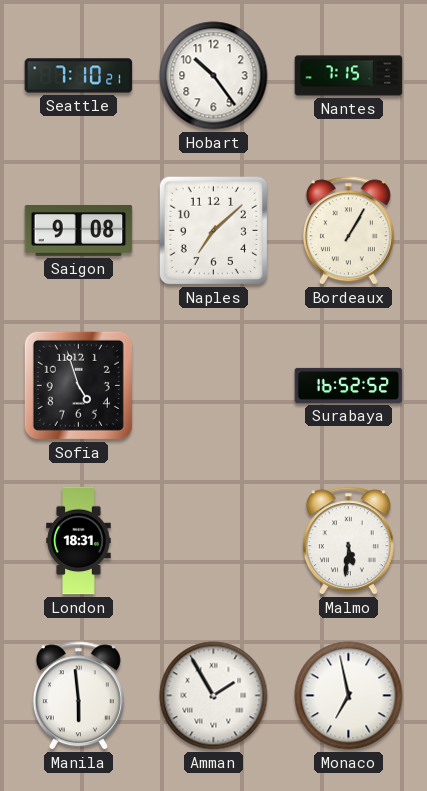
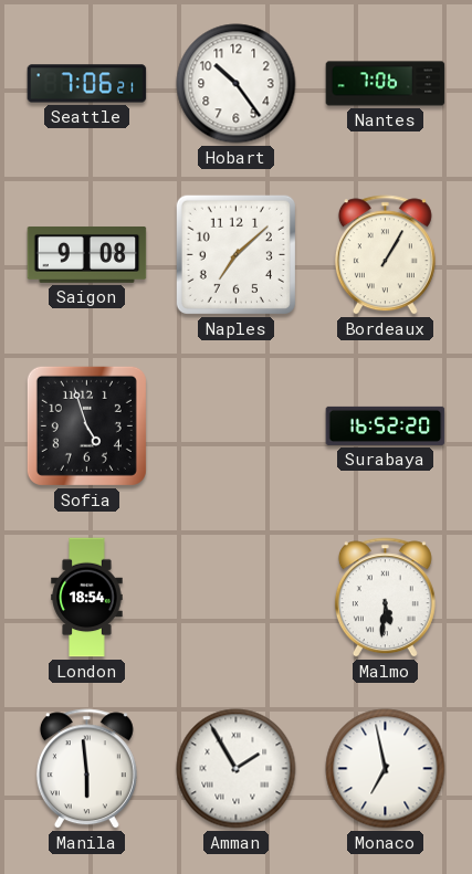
Seattle: 7:10 -> 7:06
Nantes: 7:15 -> 7:06
Surabaya: 16:52:52 -> 16:52:20
London: 18:31 -> 18:54
